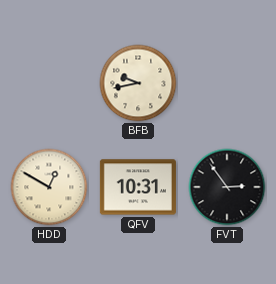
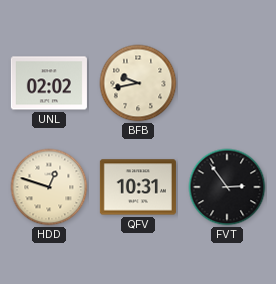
UNL: none -> 02:02
HDD: 12:50 -> 12:48
